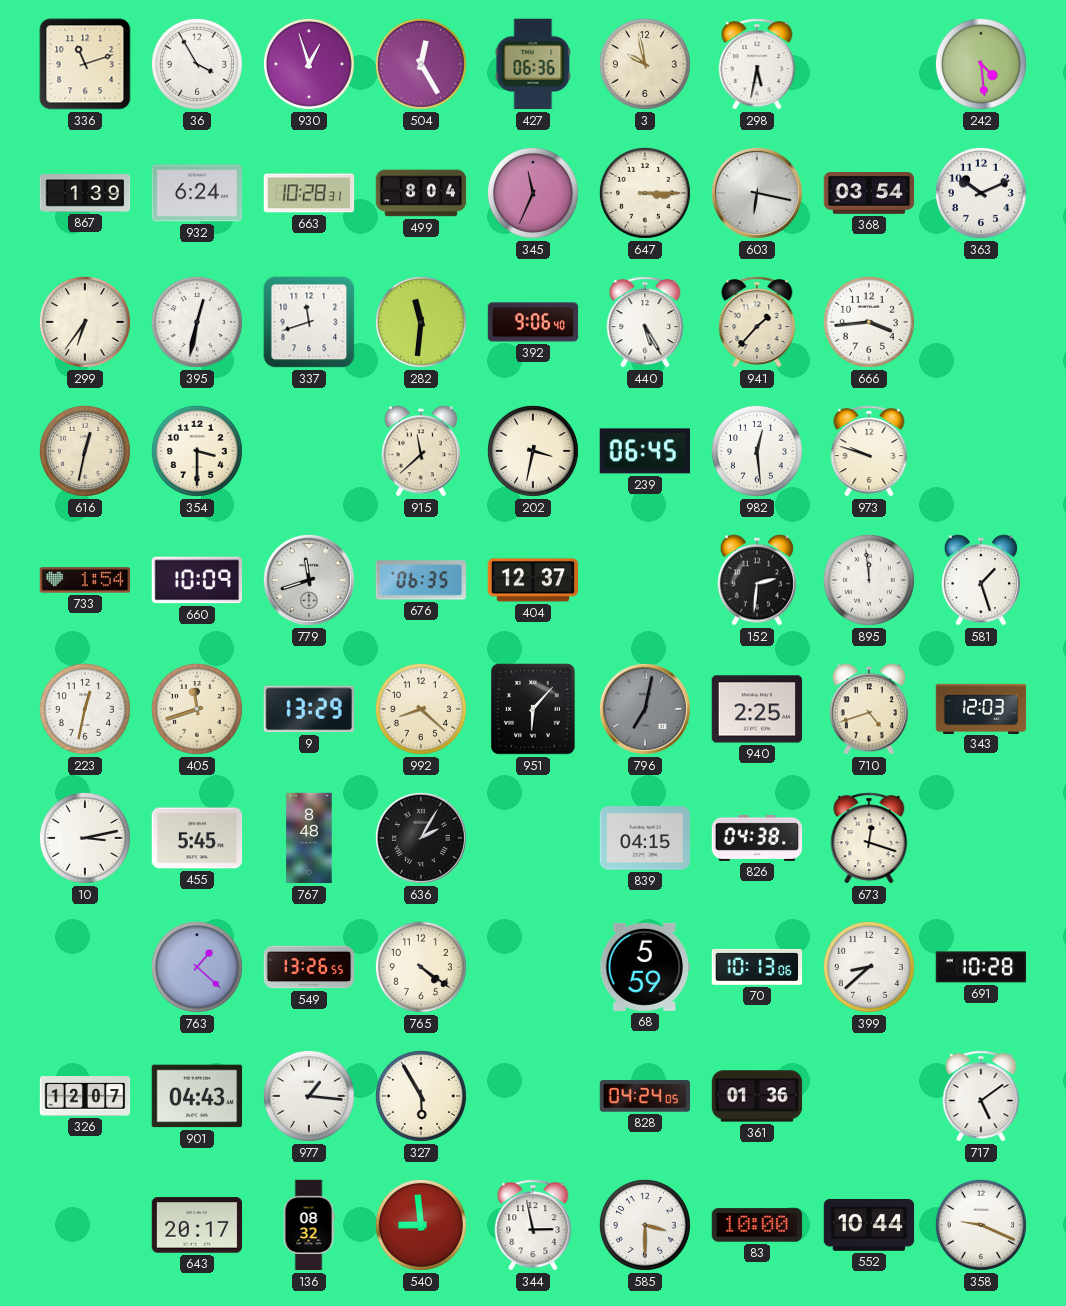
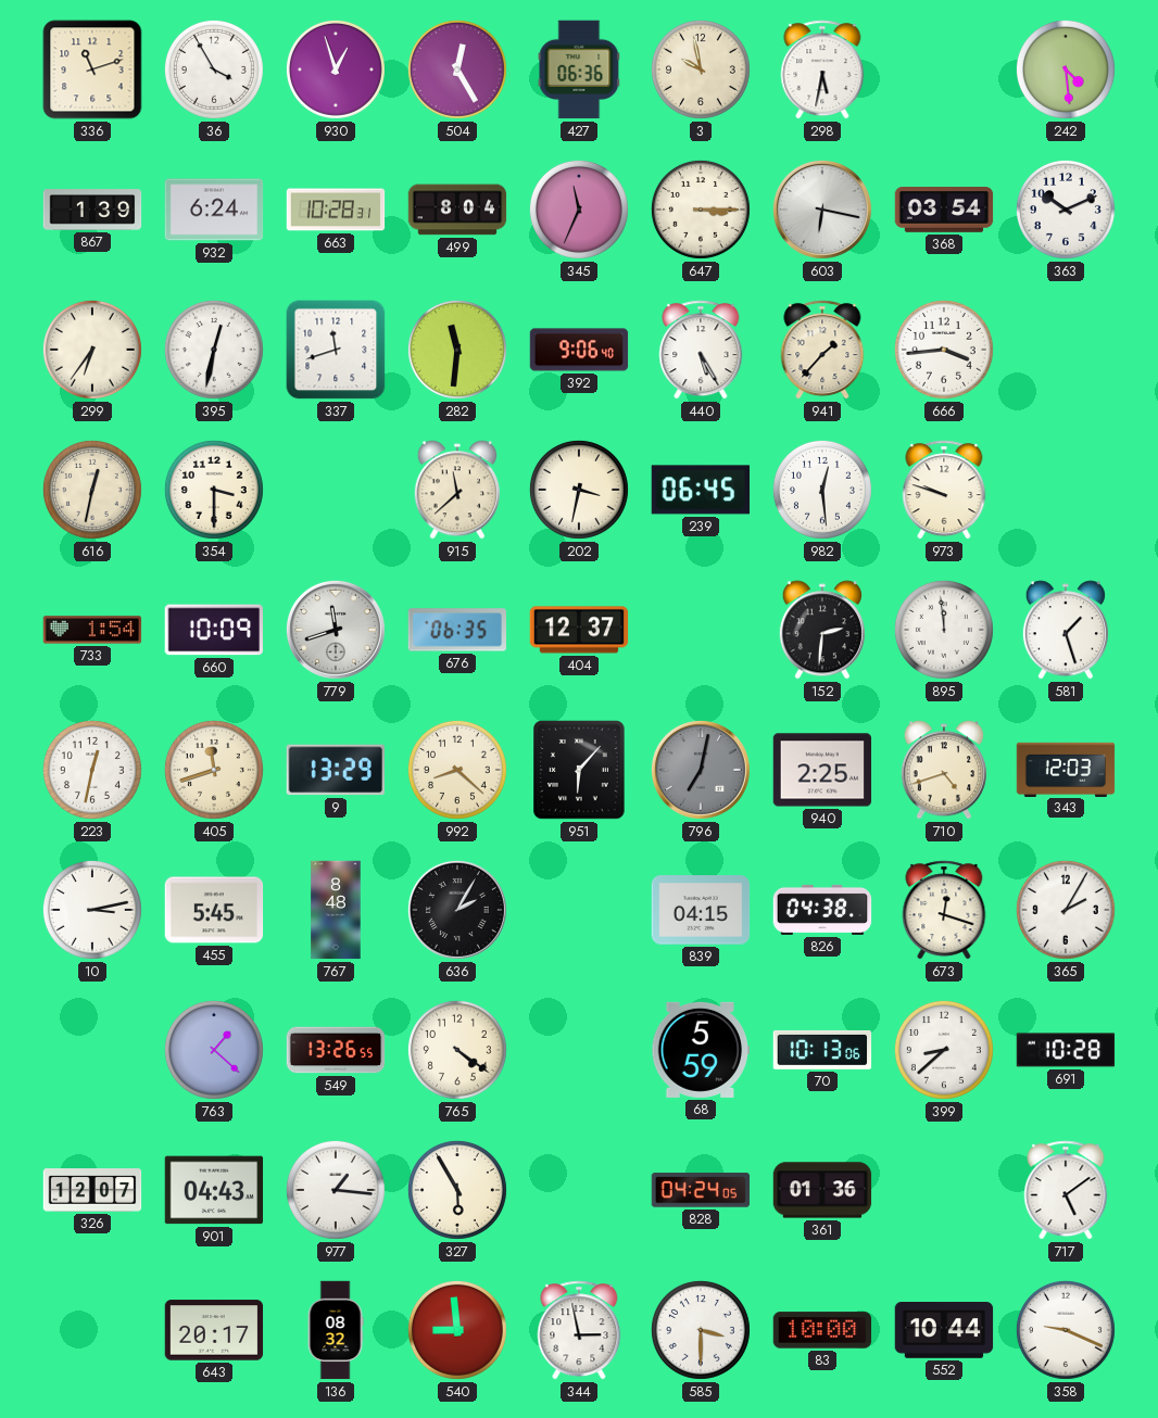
365: none -> 2:05
